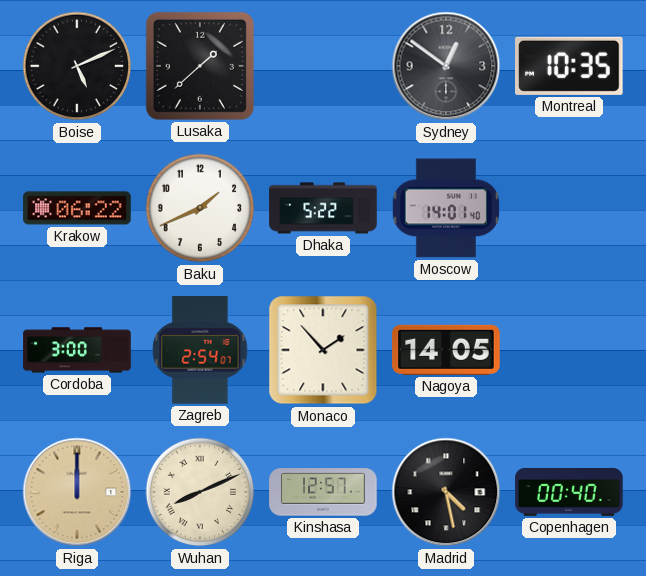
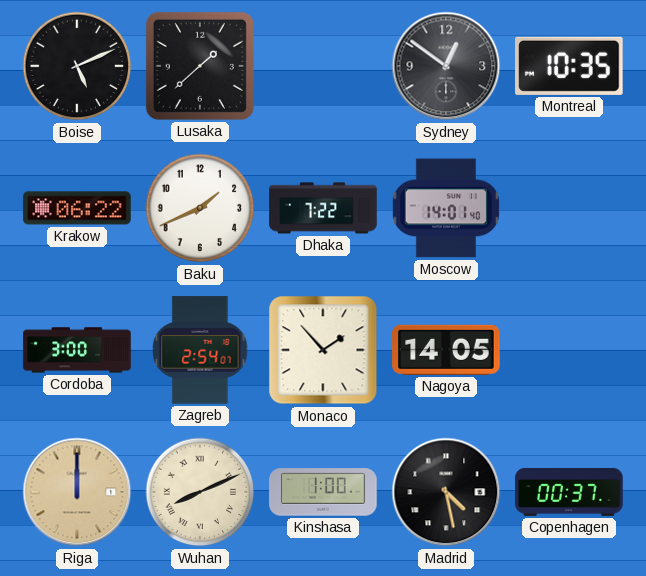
Dhaka: 5:22 -> 7:22
Kinshasa: 12:57 -> 1:00
Copenhagen: 00:40 -> 00:37
